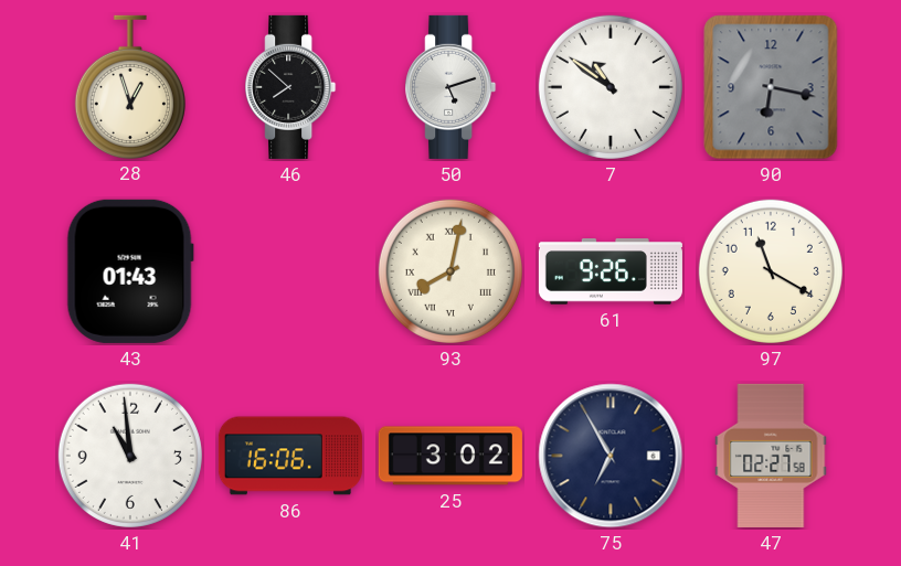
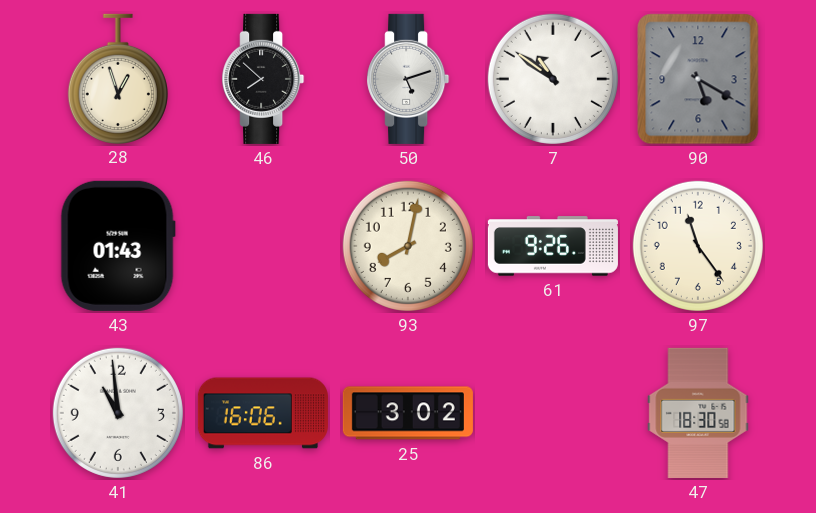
90: 6:17 -> 5:20
93 numerals: Roman -> Arabic
97: 11:20 -> 11:24
75: 6:55 -> none
47: 02:27 -> 18:30
